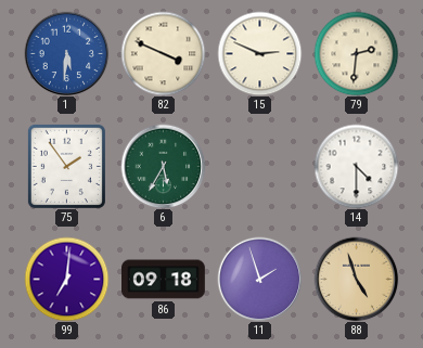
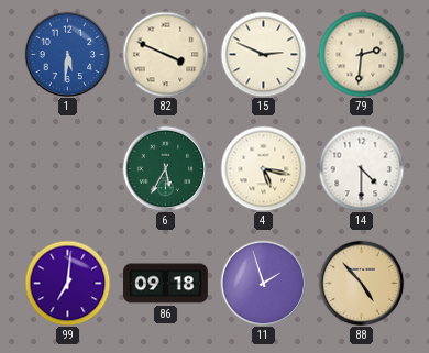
75: 1:54 -> none
4: none -> 5:17
88: 4:57 -> 4:53
